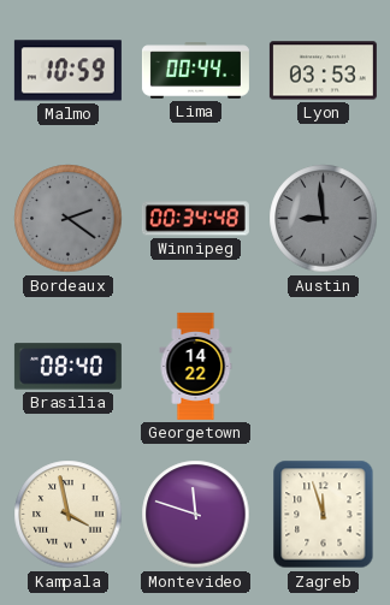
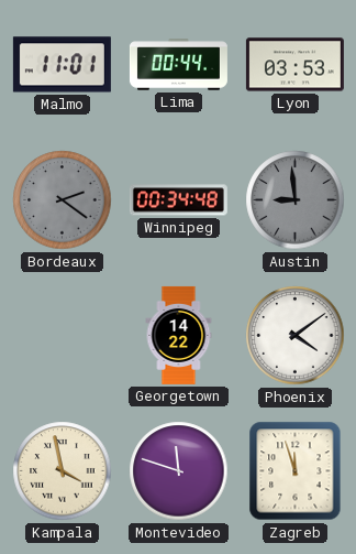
Malmo: 10:59 -> 11:01
Brasilia: 08:40 -> none
Phoenix: none -> 4:09
